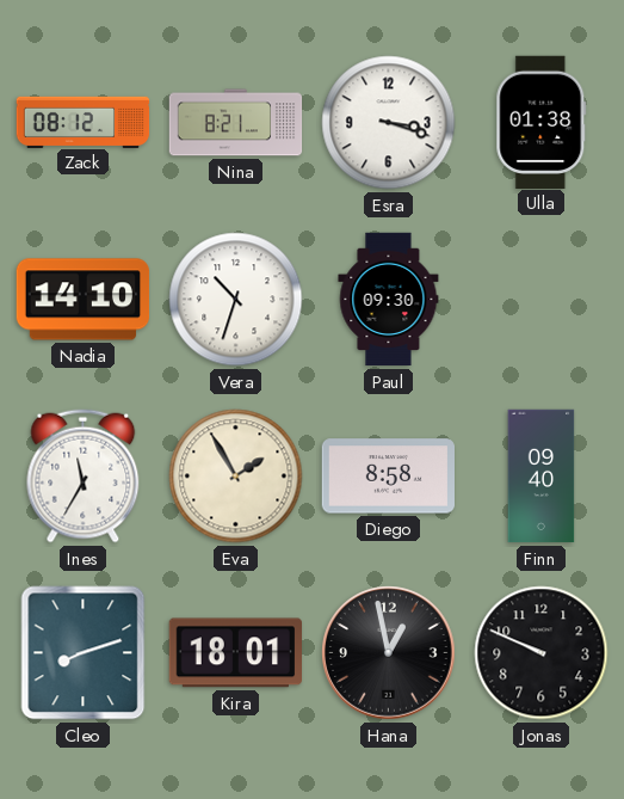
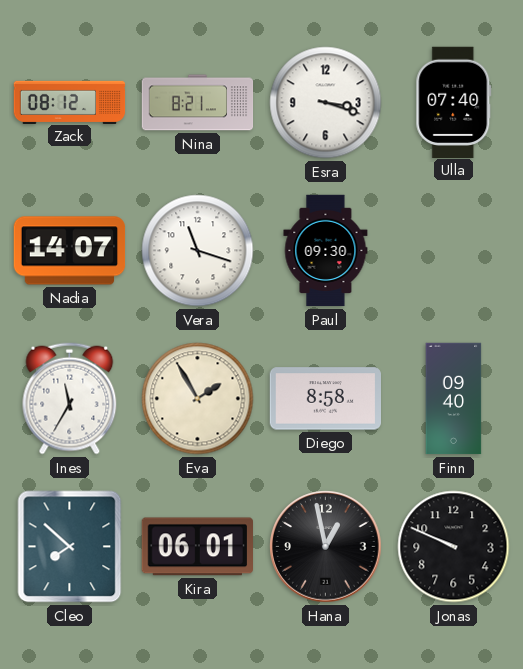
Ulla: 01:38 -> 07:40
Nadia: 14:10 -> 14:07
Vera: 10:33 -> 11:18
Cleo: 8:12 -> 7:52
Kira: 18:01 -> 06:01
